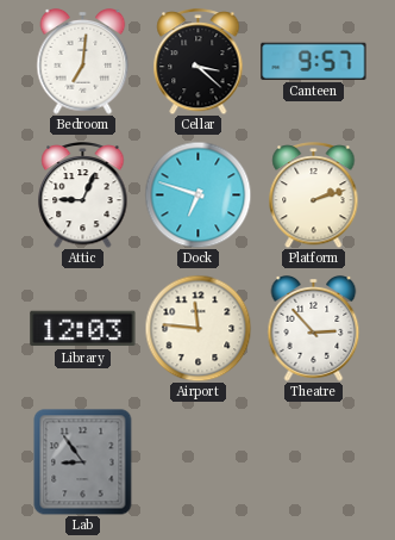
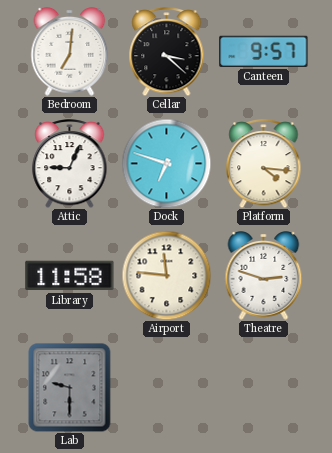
Platform: 2:12 -> 4:16
Library: 12:03 -> 11:58
Theatre: 2:53 -> 2:48
Lab: 8:54 -> 9:30
